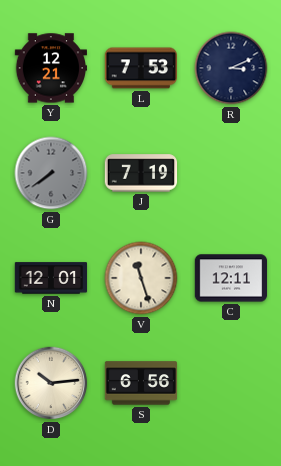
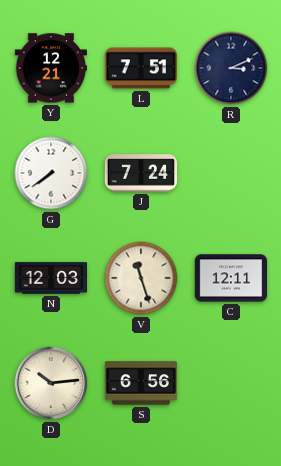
L: 7:53 -> 7:51
G dial: grey -> white
J: 7:19 -> 7:24
N: 12:01 -> 12:03
